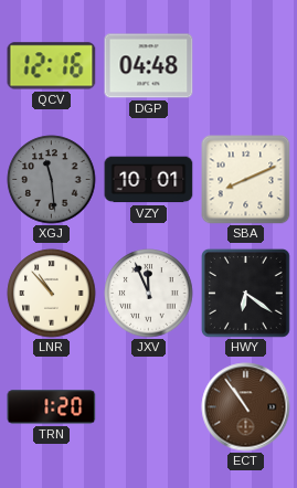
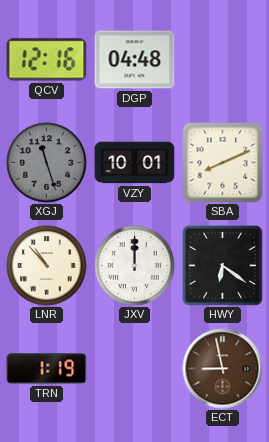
XGJ: 11:29 -> 11:27
JXV: 11:56 -> 12:00
TRN: 1:20 -> 1:19
ECT: 10:54 -> 8:58
